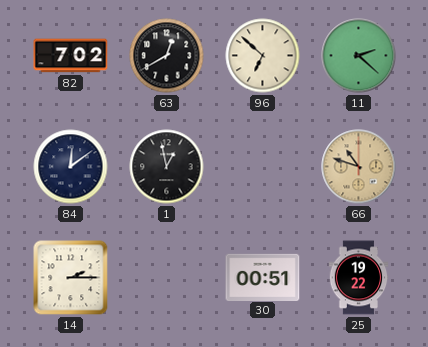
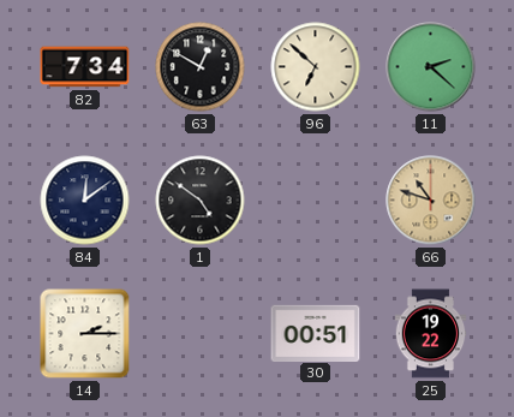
82: 7:02 -> 7:34
63: 12:40 -> 12:50
1: 12:58 -> 4:51
